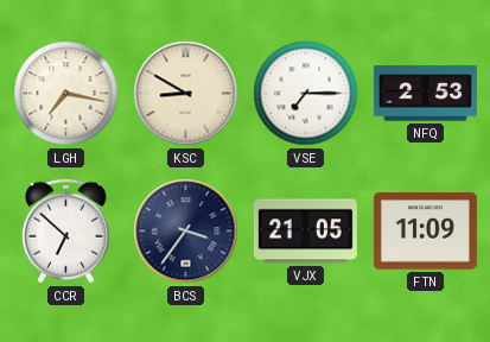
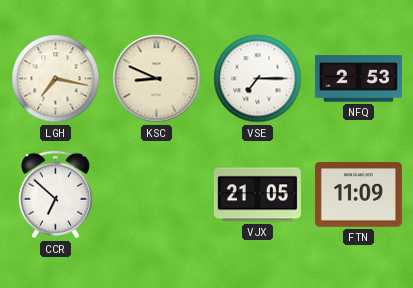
KSC: 8:50 -> 8:49
BCS: 3:36 -> none
